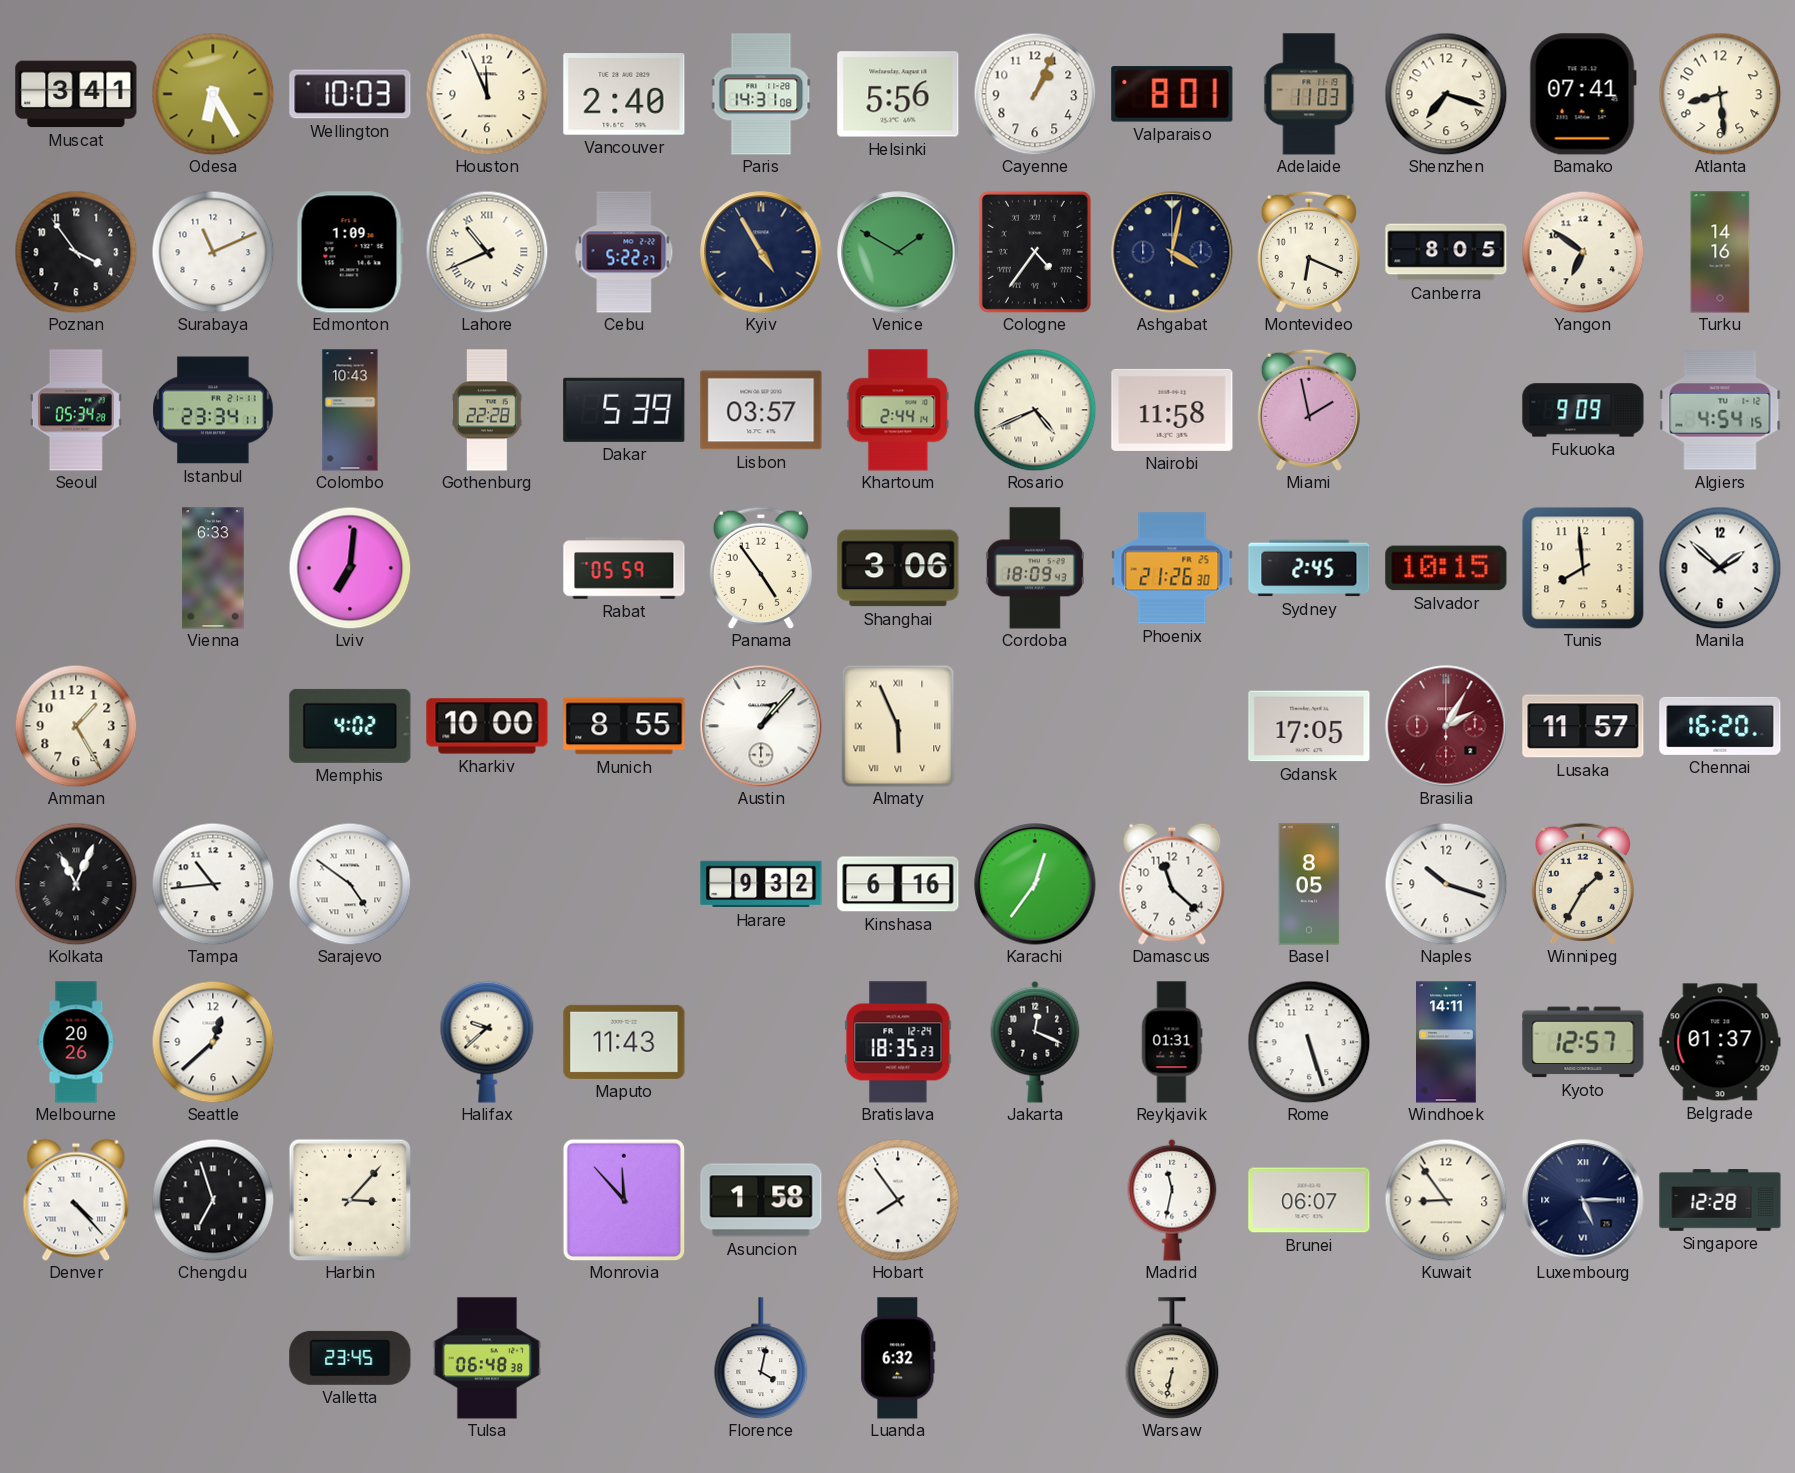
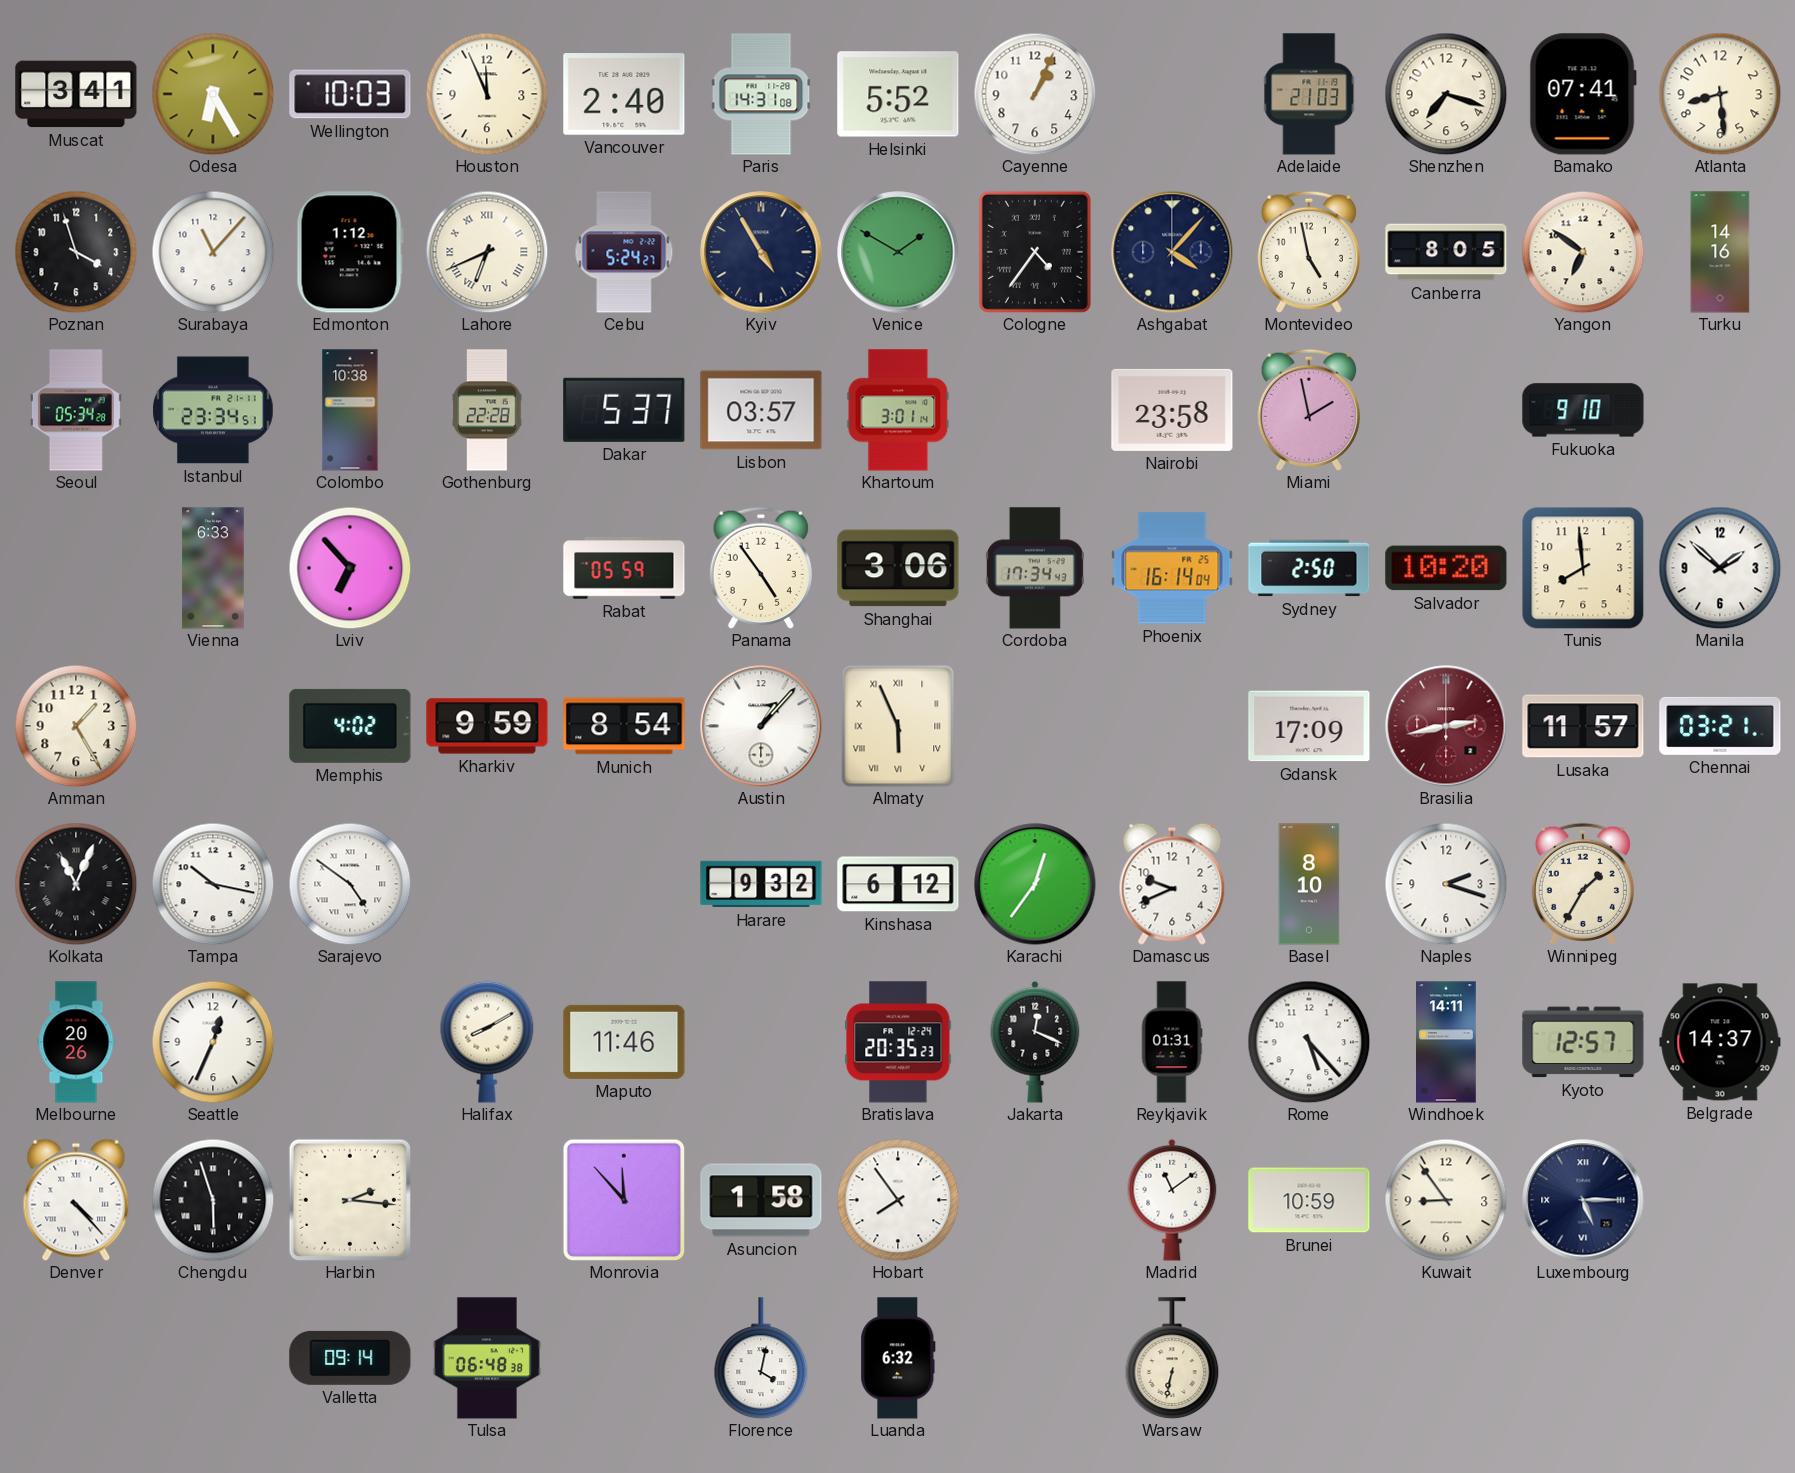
Helsinki: 5:56 -> 5:52
Valparaiso: 8:01 -> none
Adelaide: 11:03 -> 21:03
Poznan: 3:54 -> 3:57
Surabaya: 11:11 -> 11:07
Edmonton: 1:09 -> 1:12
Lahore: 10:41 -> 6:41
Cebu: 5:22 -> 5:24
Ashgabat: 4:02 -> 4:07
Montevideo: 6:19 -> 4:58
Istanbul: 23:34:11 -> 23:34:51
Colombo: 10:43 -> 10:38
Dakar: 5:39 -> 5:37
Khartoum: 2:44 -> 3:01
Rosario: 4:41 -> none
Nairobi: 11:58 -> 23:58
Fukuoka: 9:09 -> 9:10
Algiers: 4:54 -> none
Lviv: 7:01 -> 6:53
Cordoba: 18:09 -> 17:34
Phoenix: 21:26 -> 16:14
Sydney: 2:45 -> 2:50
Salvador: 10:15 -> 10:20
Kharkiv: 10:00 -> 9:59
Munich: 8:55 -> 8:54
Gdansk: 17:05 -> 17:09
Brasilia: 2:05 -> 2:43
Chennai: 16:20 -> 03:21
Tampa: 10:44 -> 10:17
Kinshasa: 6:16 -> 6:12
Damascus: 11:22 -> 9:41
Basel: 8:05 -> 8:10
Naples: 10:18 -> 2:18
Seattle: 12:38 -> 12:34
Halifax: 9:38 -> 8:10
Maputo: 11:43 -> 11:46
Bratislava: 18:35 -> 20:35
Rome: 5:27 -> 5:23
Belgrade: 01:37 -> 14:37
Chengdu: 6:57 -> 5:57
Harbin: 3:07 -> 2:16
Madrid: 11:32 -> 11:09
Brunei: 06:07 -> 10:59
Singapore: 12:28 -> none
Valletta: 23:45 -> 09:14
